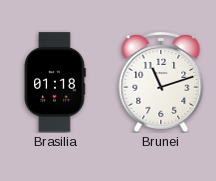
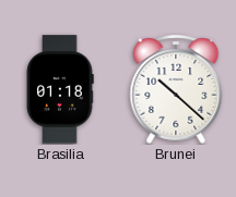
Brunei: 11:12 -> 10:22
